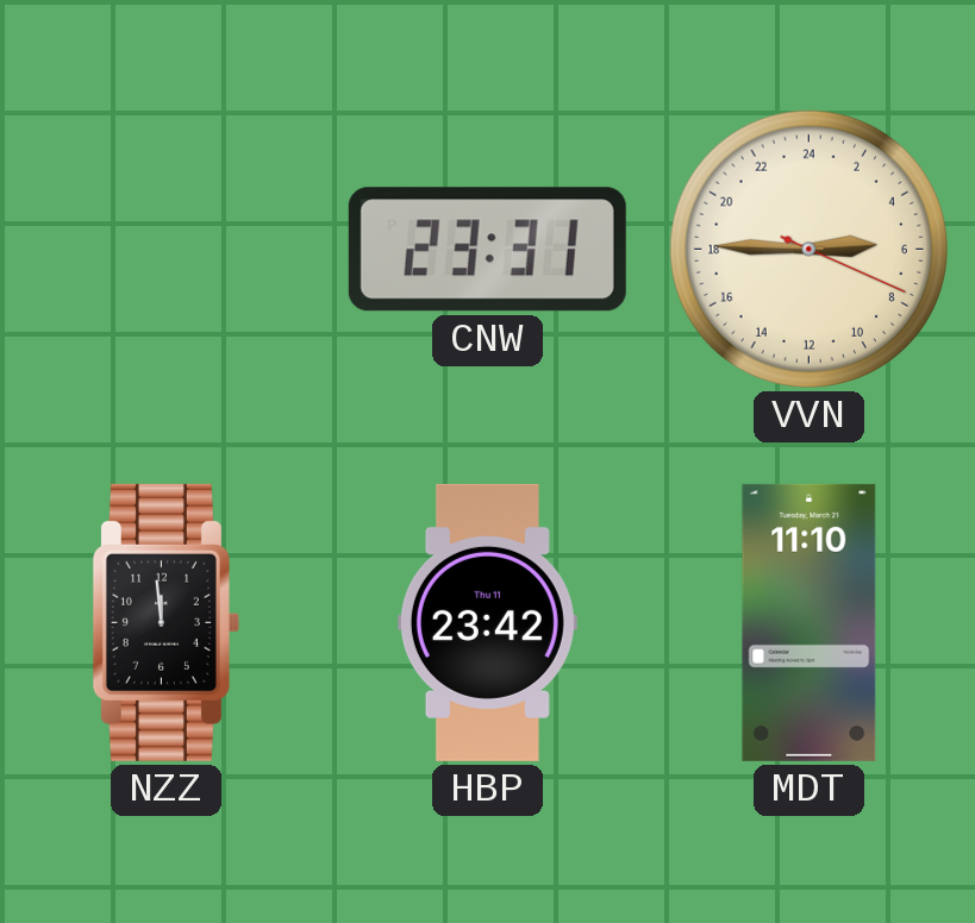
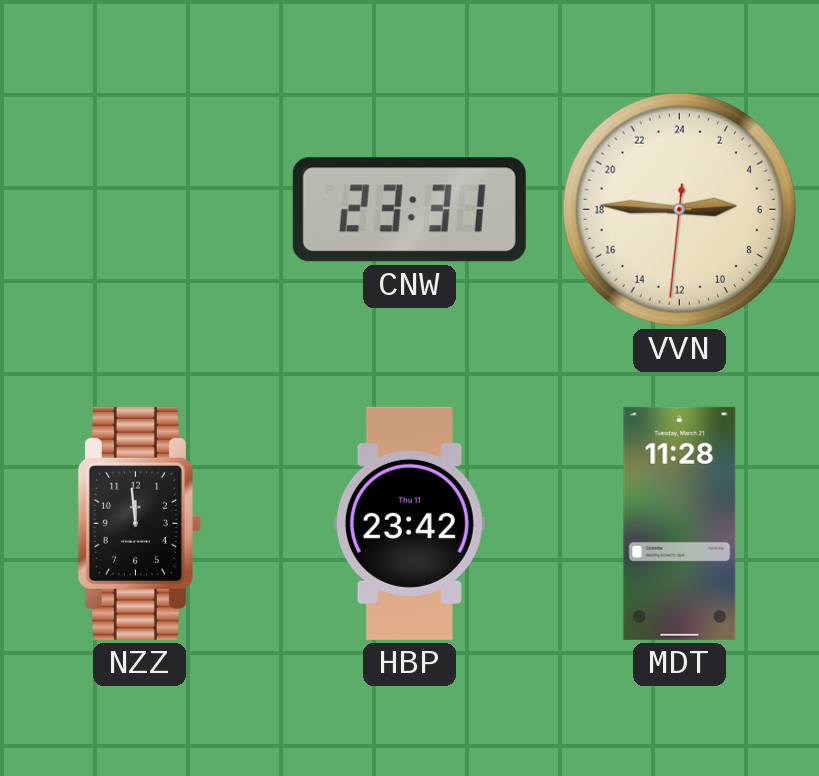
VVN: 5:45:19 -> 5:45:31
MDT: 11:10 -> 11:28
